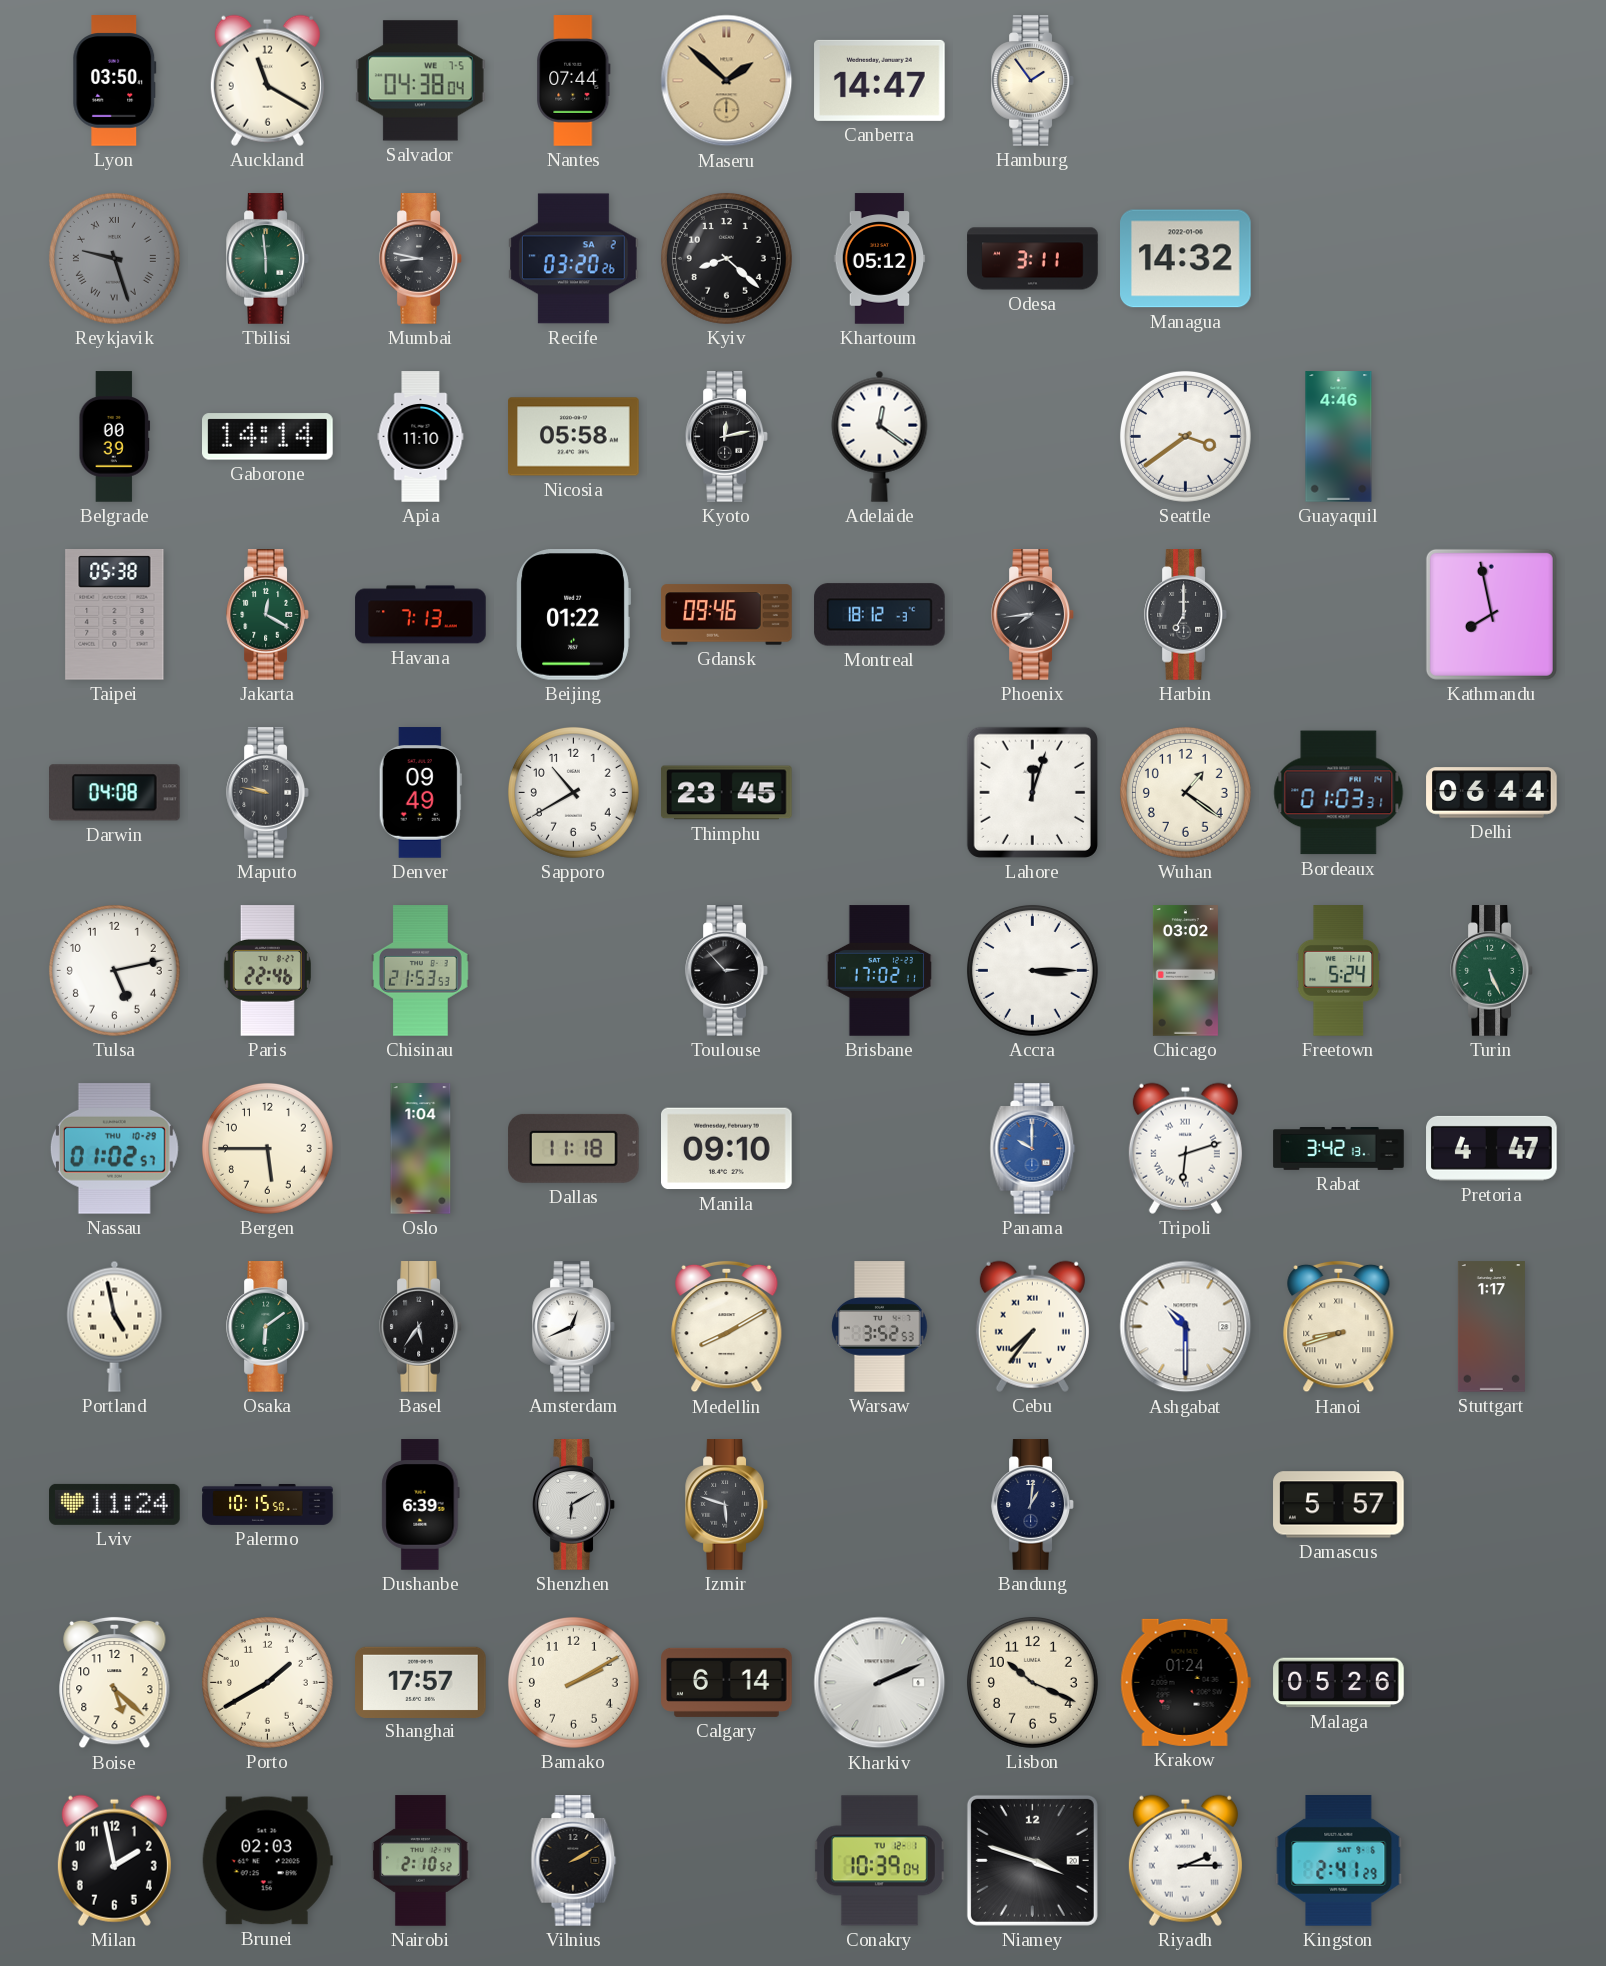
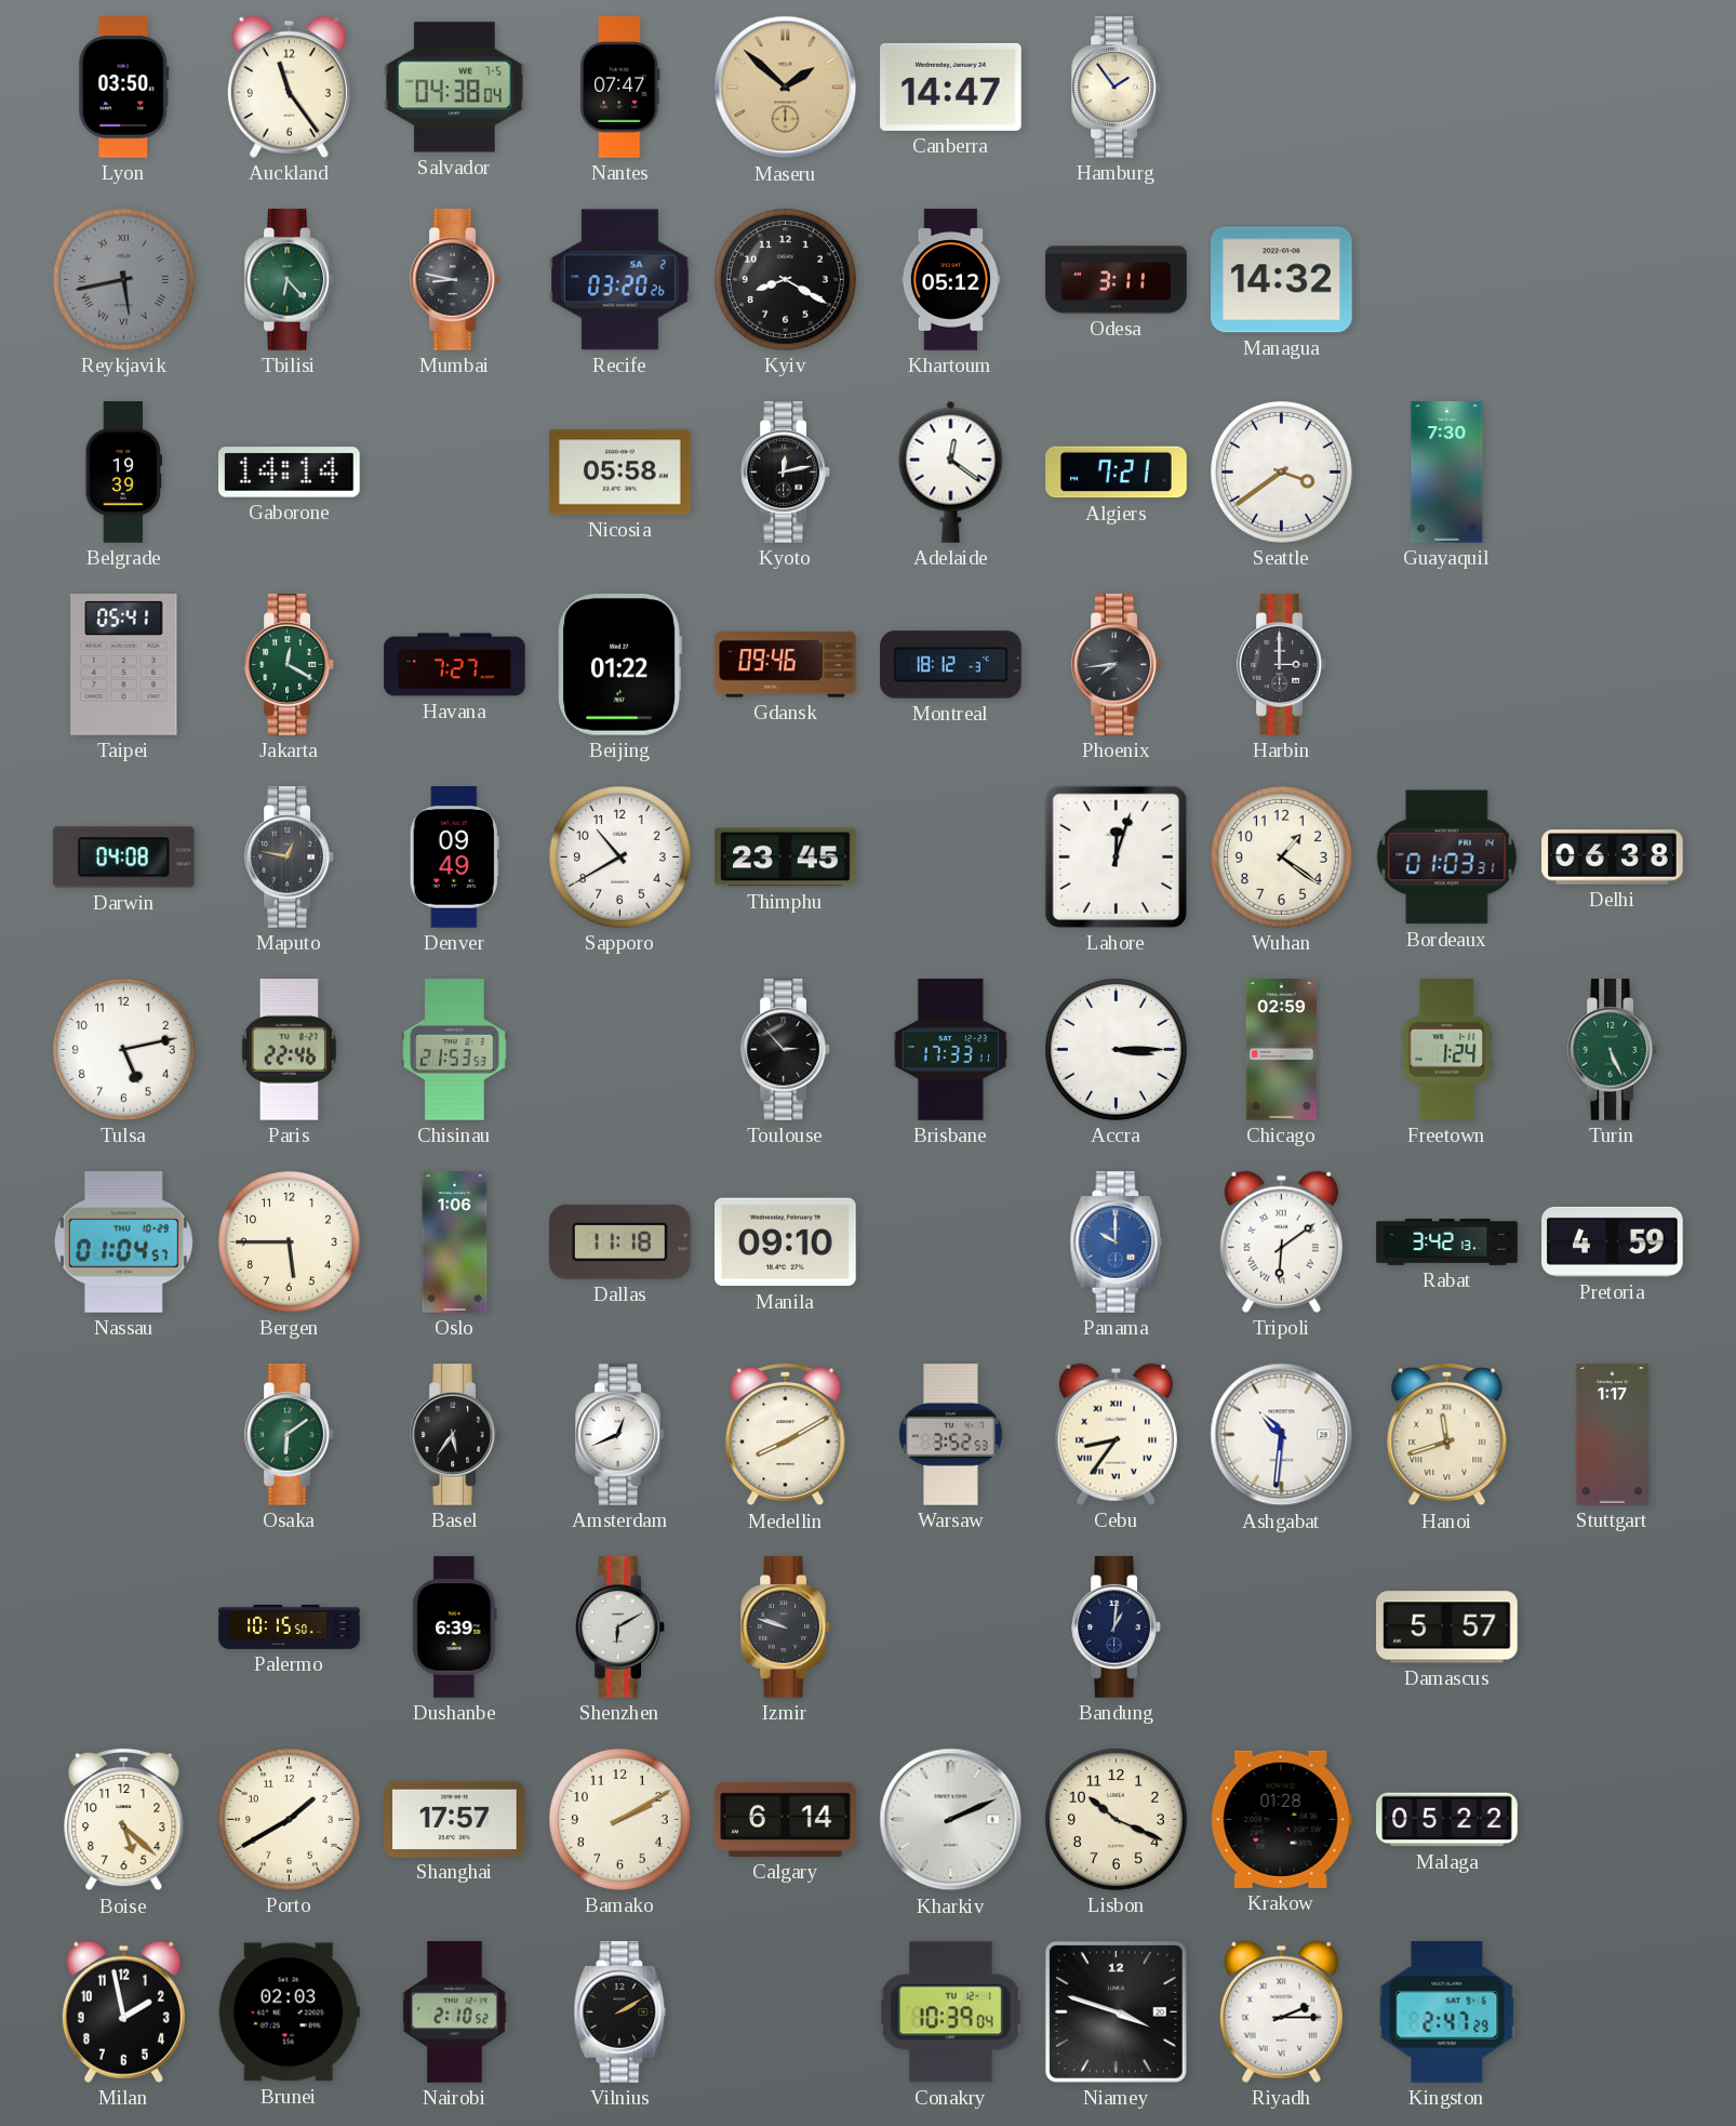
Auckland: 11:20 -> 11:24
Nantes: 07:44 -> 07:47
Reykjavik: 9:27 -> 5:43
Tbilisi: 5:59 -> 6:23
Kyiv: 8:22 -> 8:20
Belgrade: 00:39 -> 19:39
Apia: 11:10 -> none
Algiers: none -> 7:21
Guayaquil: 4:46 -> 7:30
Taipei: 05:38 -> 05:41
Havana: 7:13 -> 7:27
Harbin: 7:00 -> 3:00
Kathmandu: 7:58 -> none
Maputo: 9:47 -> 12:47
Delhi: 06:44 -> 06:38
Brisbane: 17:02 -> 17:33
Chicago: 03:02 -> 02:59
Freetown: 5:24 -> 1:24
Nassau: 01:02 -> 01:04
Oslo: 1:04 -> 1:06
Tripoli: 6:12 -> 6:09
Pretoria: 4:47 -> 4:59
Portland: 4:58 -> none
Cebu: 7:36 -> 8:36
Ashgabat: 10:30 -> 10:31
Hanoi: 8:42 -> 11:42
Lviv: 11:24 -> none
Izmir: 5:48 -> 9:48
Krakow: 01:24 -> 01:28
Malaga: 05:26 -> 05:22
Kingston: 2:41 -> 2:47
